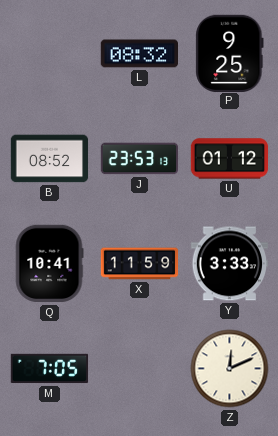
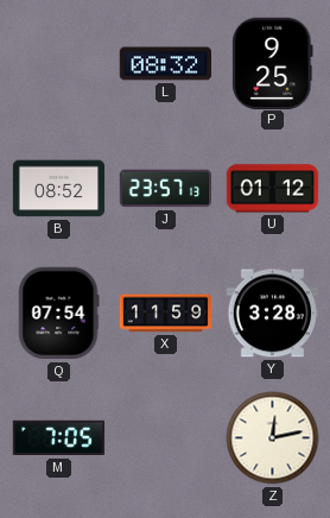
J: 23:53 -> 23:57
Q: 10:41 -> 07:54
Y: 3:33 -> 3:28
Z: 12:11 -> 12:13
